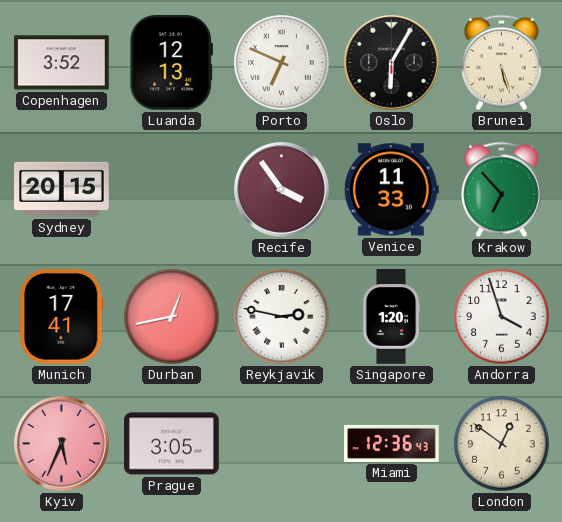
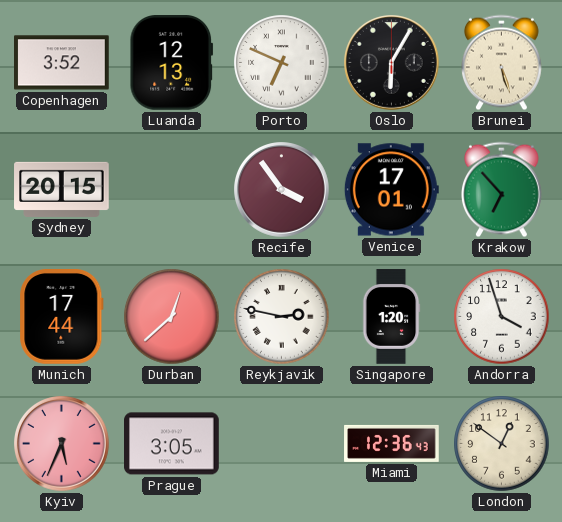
Venice: 11:33 -> 17:01
Munich: 17:41 -> 17:44
Durban: 12:43 -> 12:38
